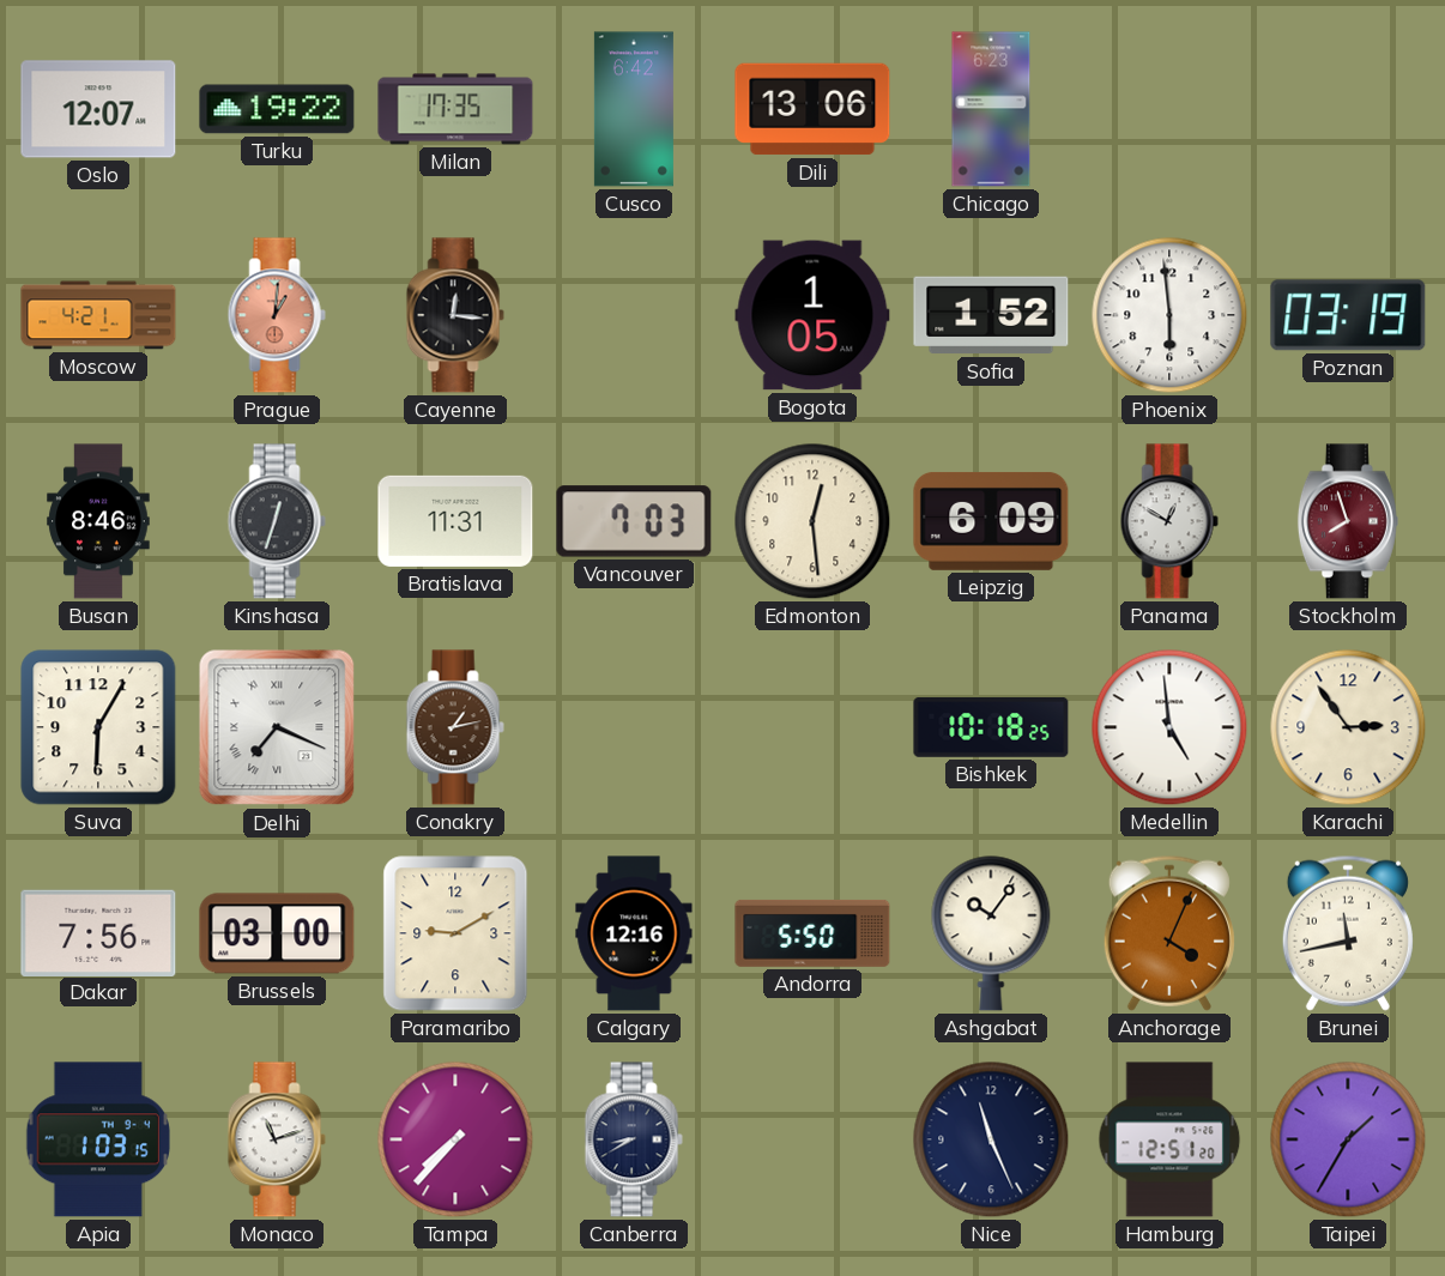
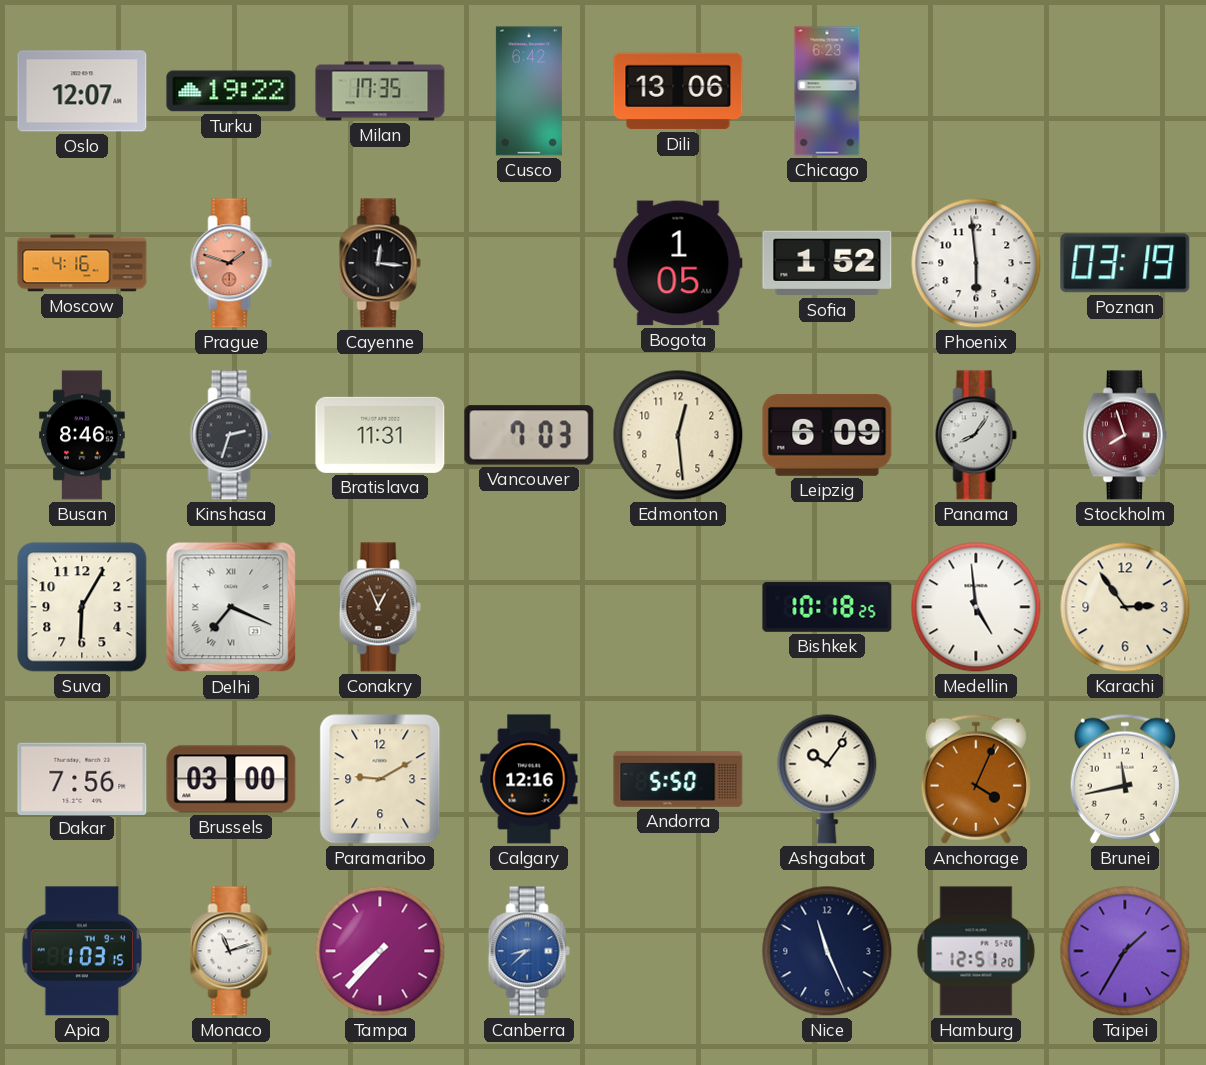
Moscow: 4:21 -> 4:16
Prague: 1:01 -> 1:48
Kinshasa: 12:33 -> 2:33
Panama: 12:50 -> 8:06
Conakry: 1:13 -> 12:56
Canberra: 8:40 -> 8:38
Canberra dial: navy -> blue
